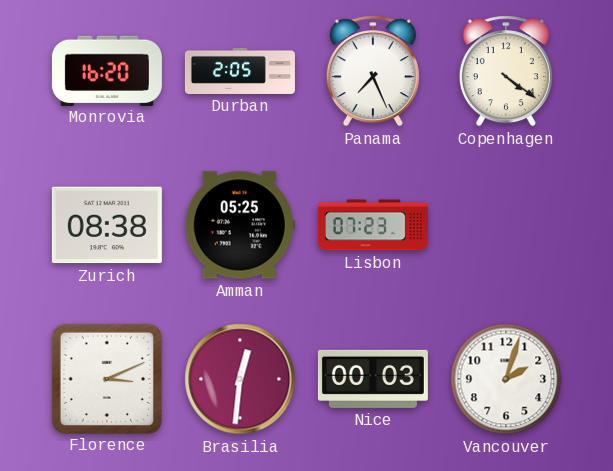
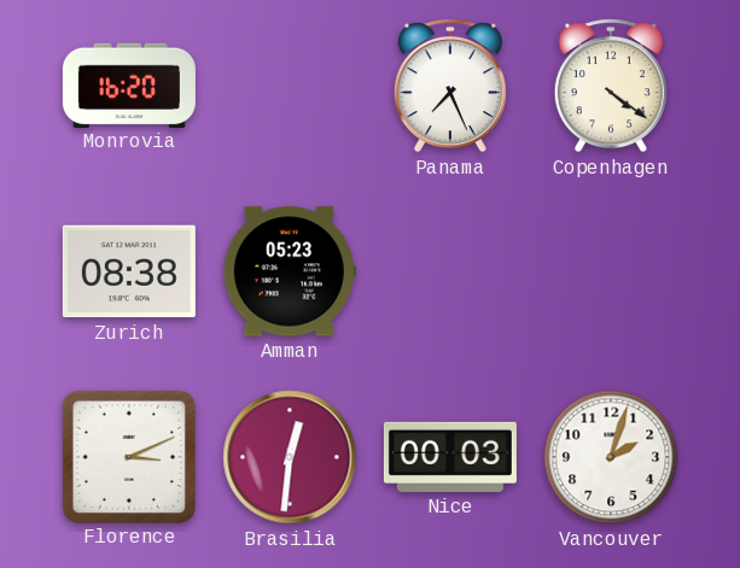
Durban: 2:05 -> none
Amman: 05:25 -> 05:23
Lisbon: 07:23 -> none
